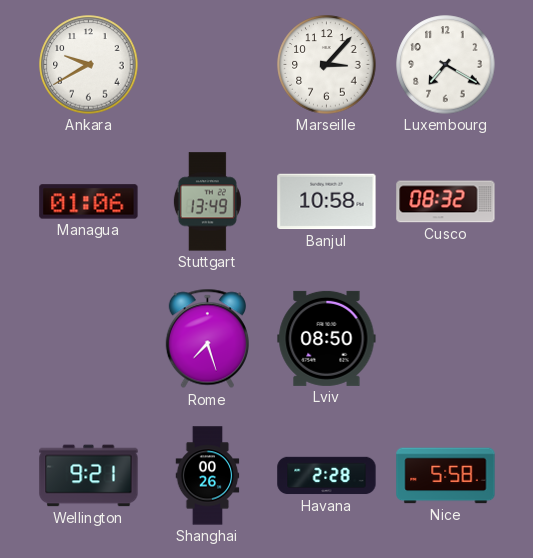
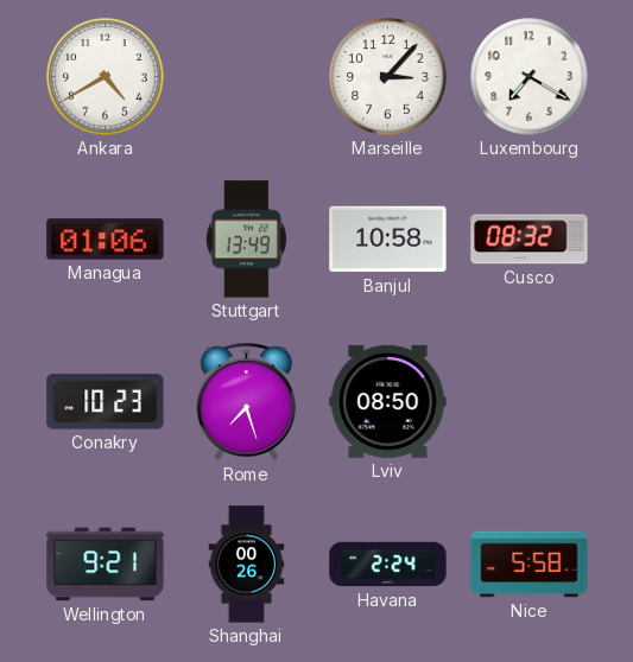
Ankara: 9:40 -> 4:40
Conakry: none -> 10:23
Havana: 2:28 -> 2:24
